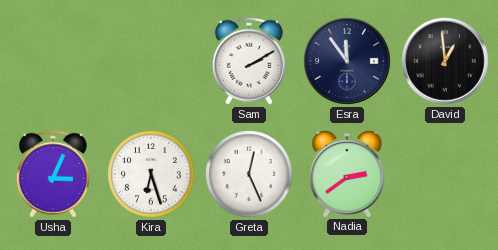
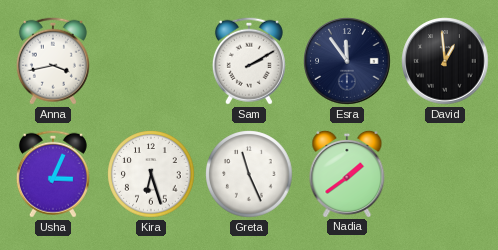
Anna: none -> 3:43
Greta: 12:26 -> 11:26
Nadia: 2:39 -> 1:39
